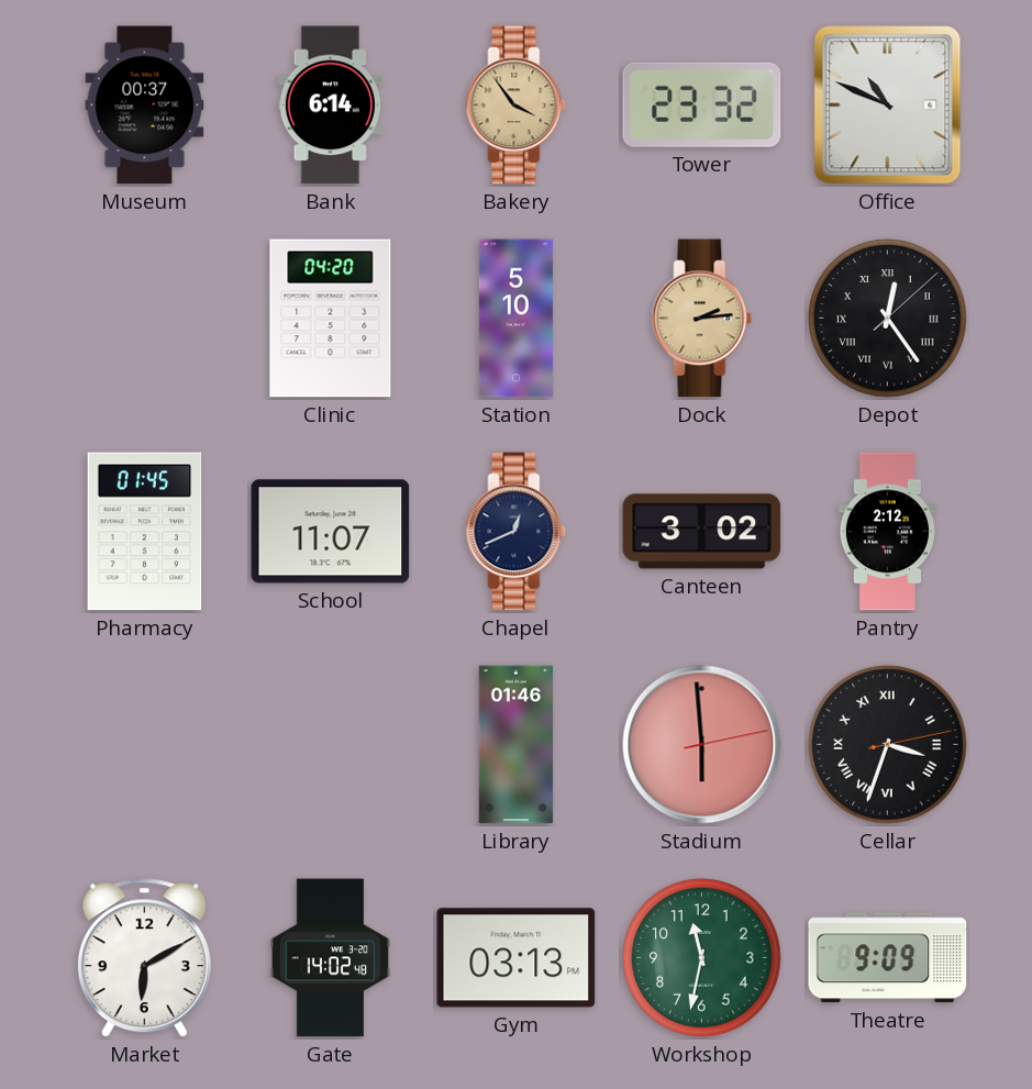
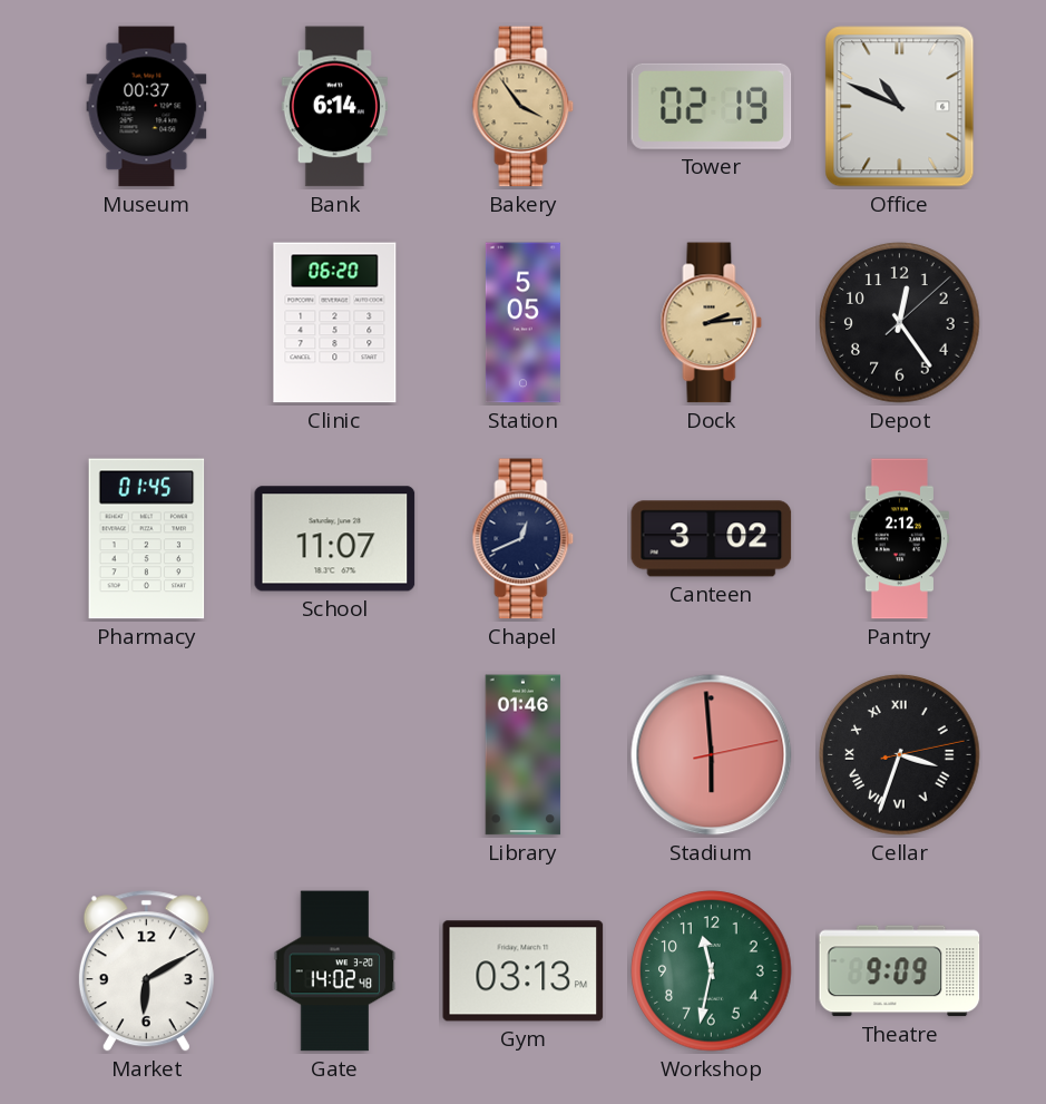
Tower: 23:32 -> 02:19
Clinic: 04:20 -> 06:20
Station: 5:10 -> 5:05
Depot numerals: Roman -> Arabic
